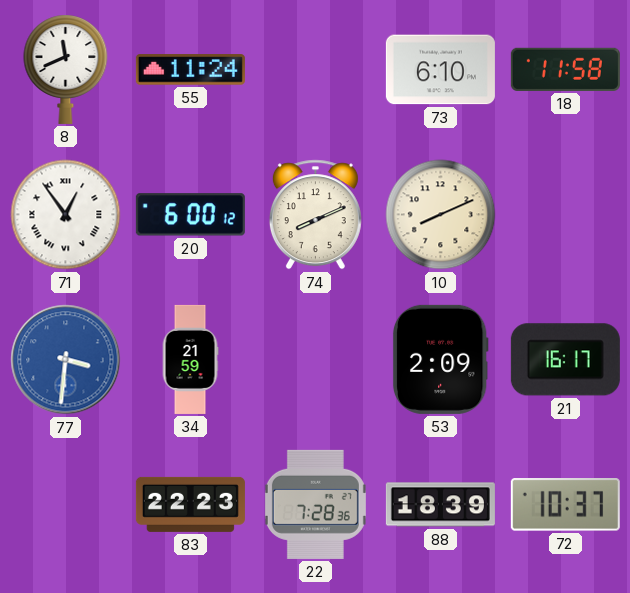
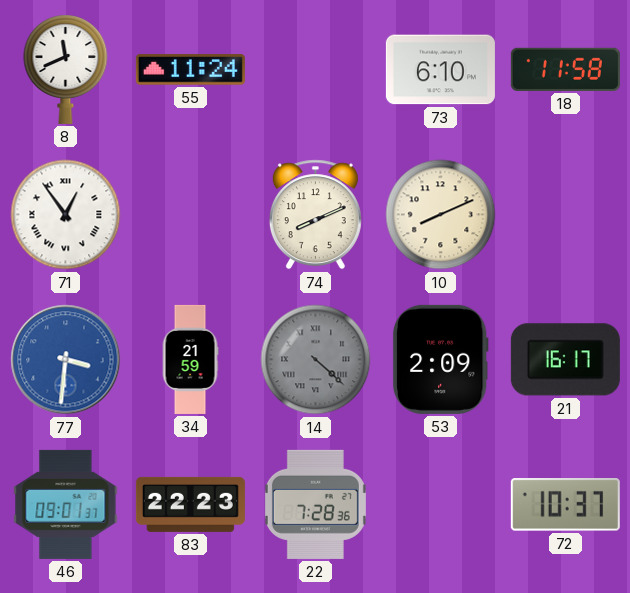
20: 6:00 -> none
14: none -> 4:22
46: none -> 09:01
88: 18:39 -> none
